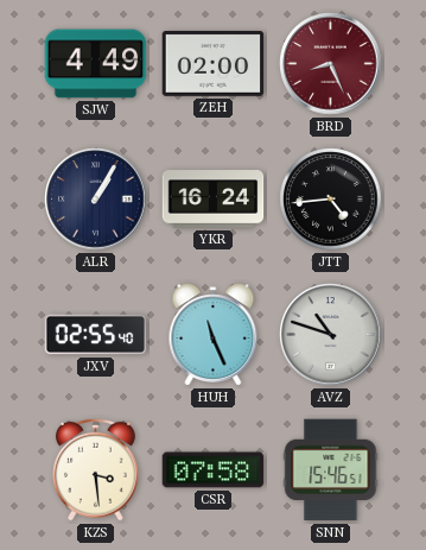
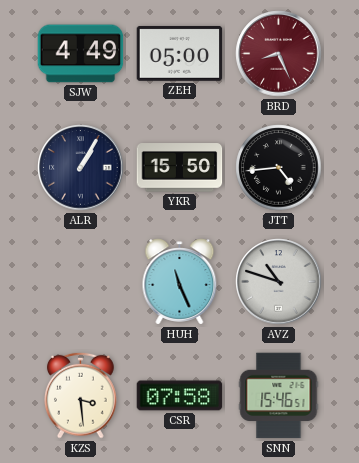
ZEH: 02:00 -> 05:00
YKR: 16:24 -> 15:50
JXV: 02:55 -> none
